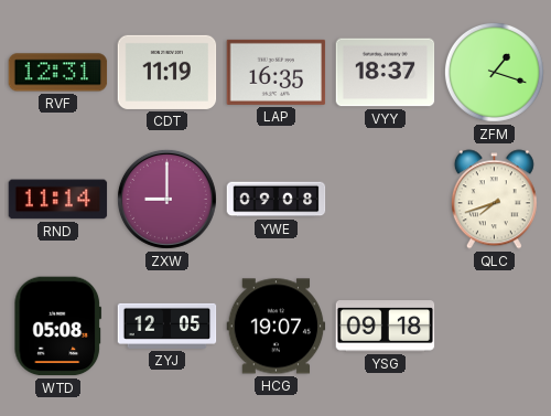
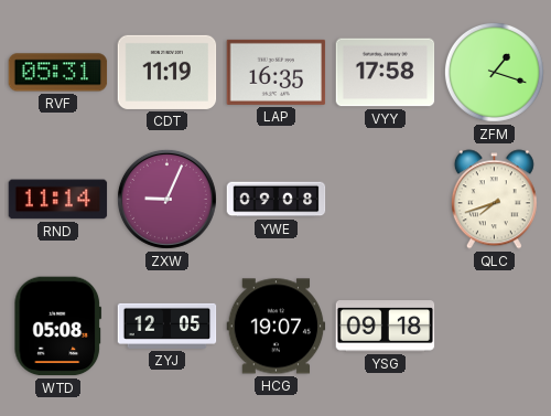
RVF: 12:31 -> 05:31
VYY: 18:37 -> 17:58
ZXW: 9:00 -> 9:04
